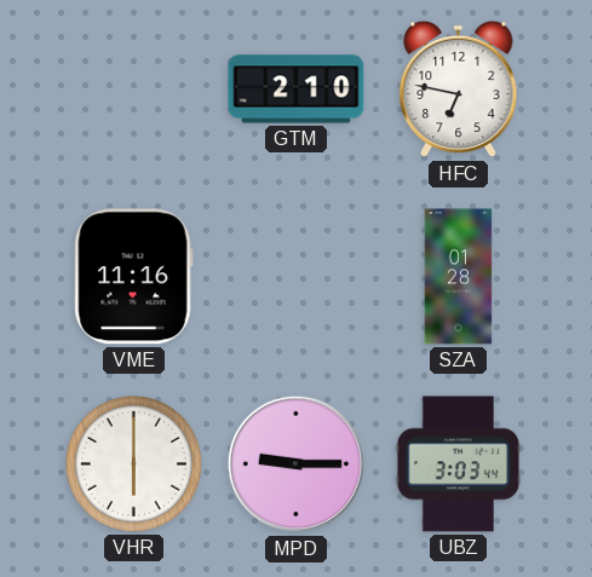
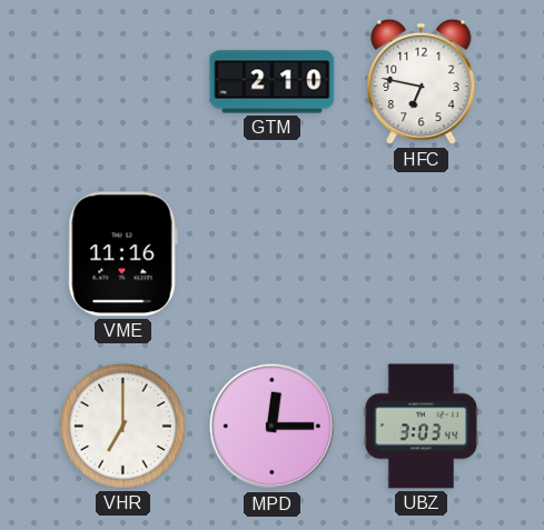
SZA: 01:28 -> none
VHR: 6:00 -> 7:00
MPD: 9:15 -> 12:15
